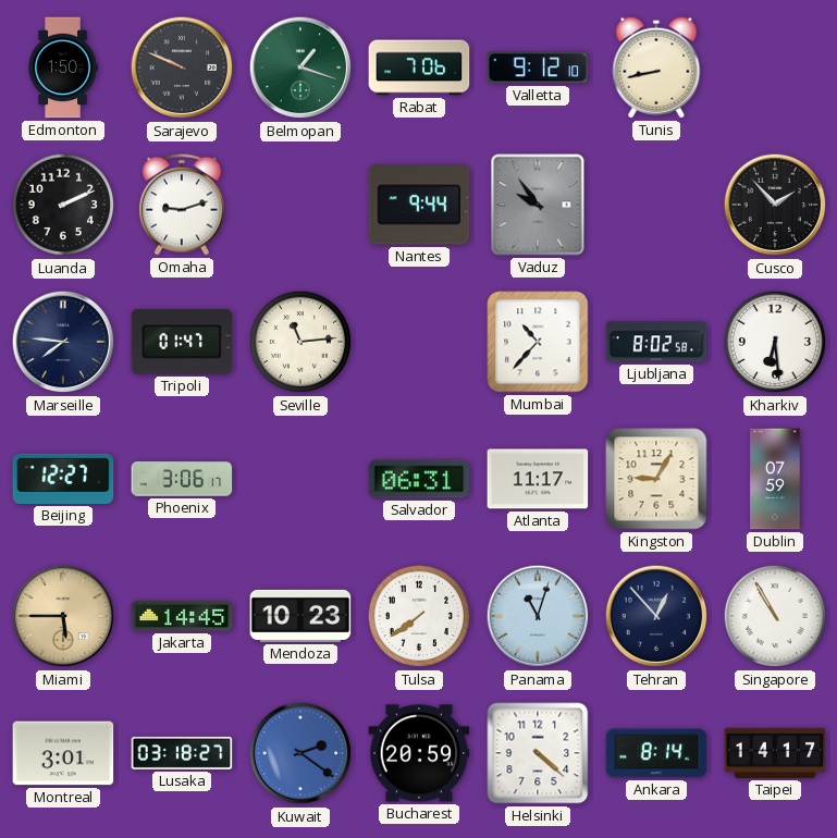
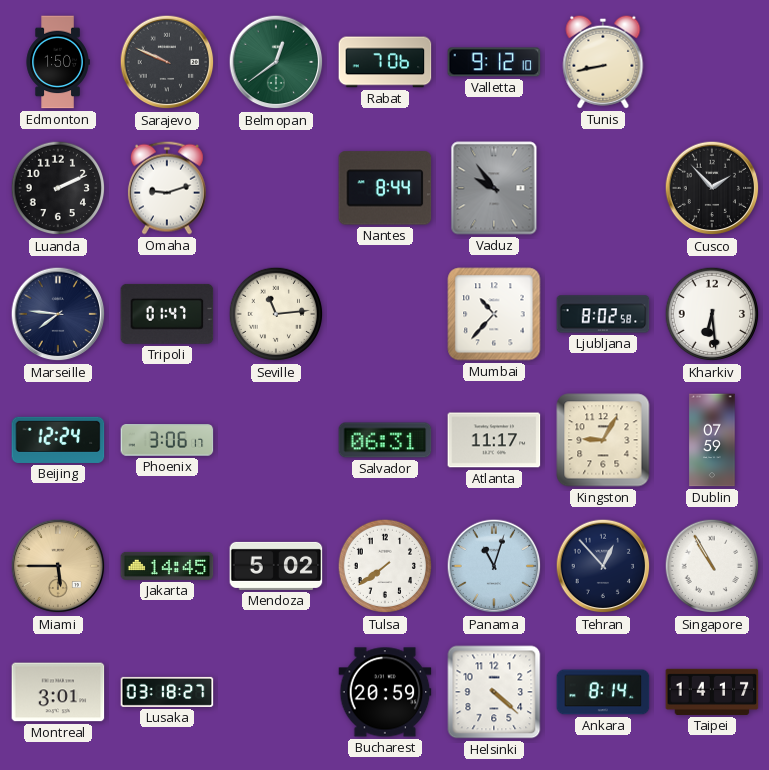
Belmopan: 1:18 -> 12:39
Nantes: 9:44 -> 8:44
Beijing: 12:27 -> 12:24
Mendoza: 10:23 -> 5:02
Kuwait: 2:21 -> none
